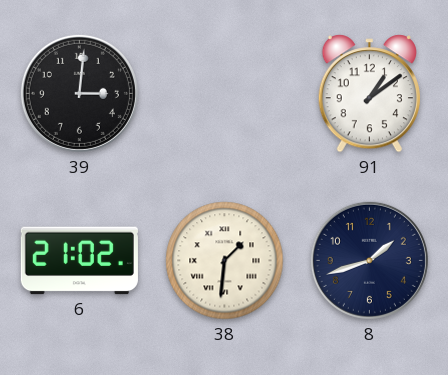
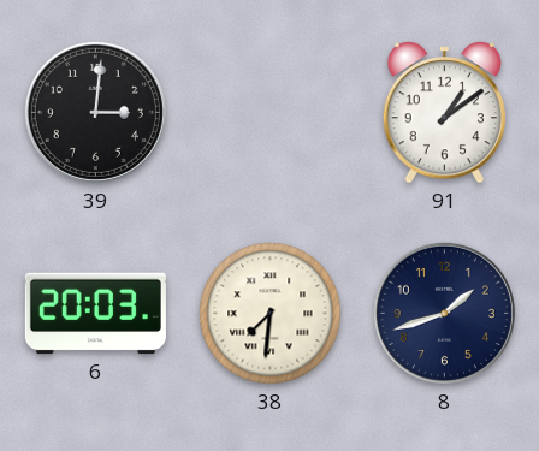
6: 21:02 -> 20:03
38: 1:31 -> 7:31
